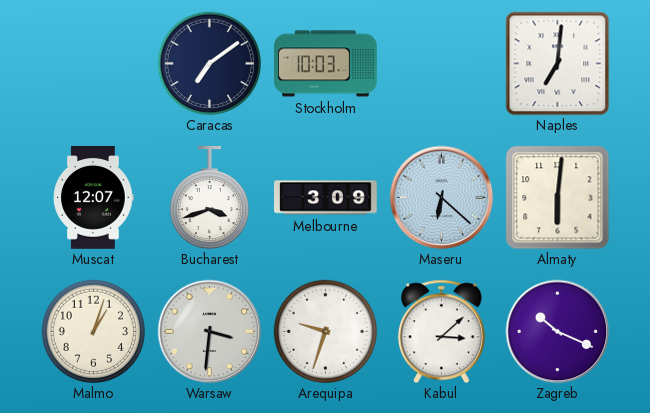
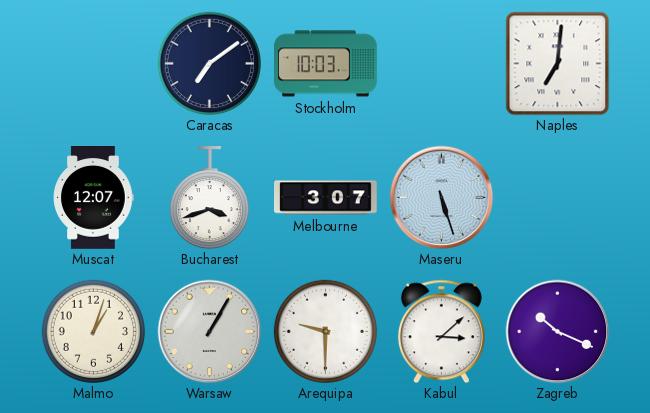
Melbourne: 3:09 -> 3:07
Maseru: 6:22 -> 5:27
Almaty: 6:01 -> none
Warsaw: 3:31 -> 1:05
Arequipa: 9:33 -> 9:30
